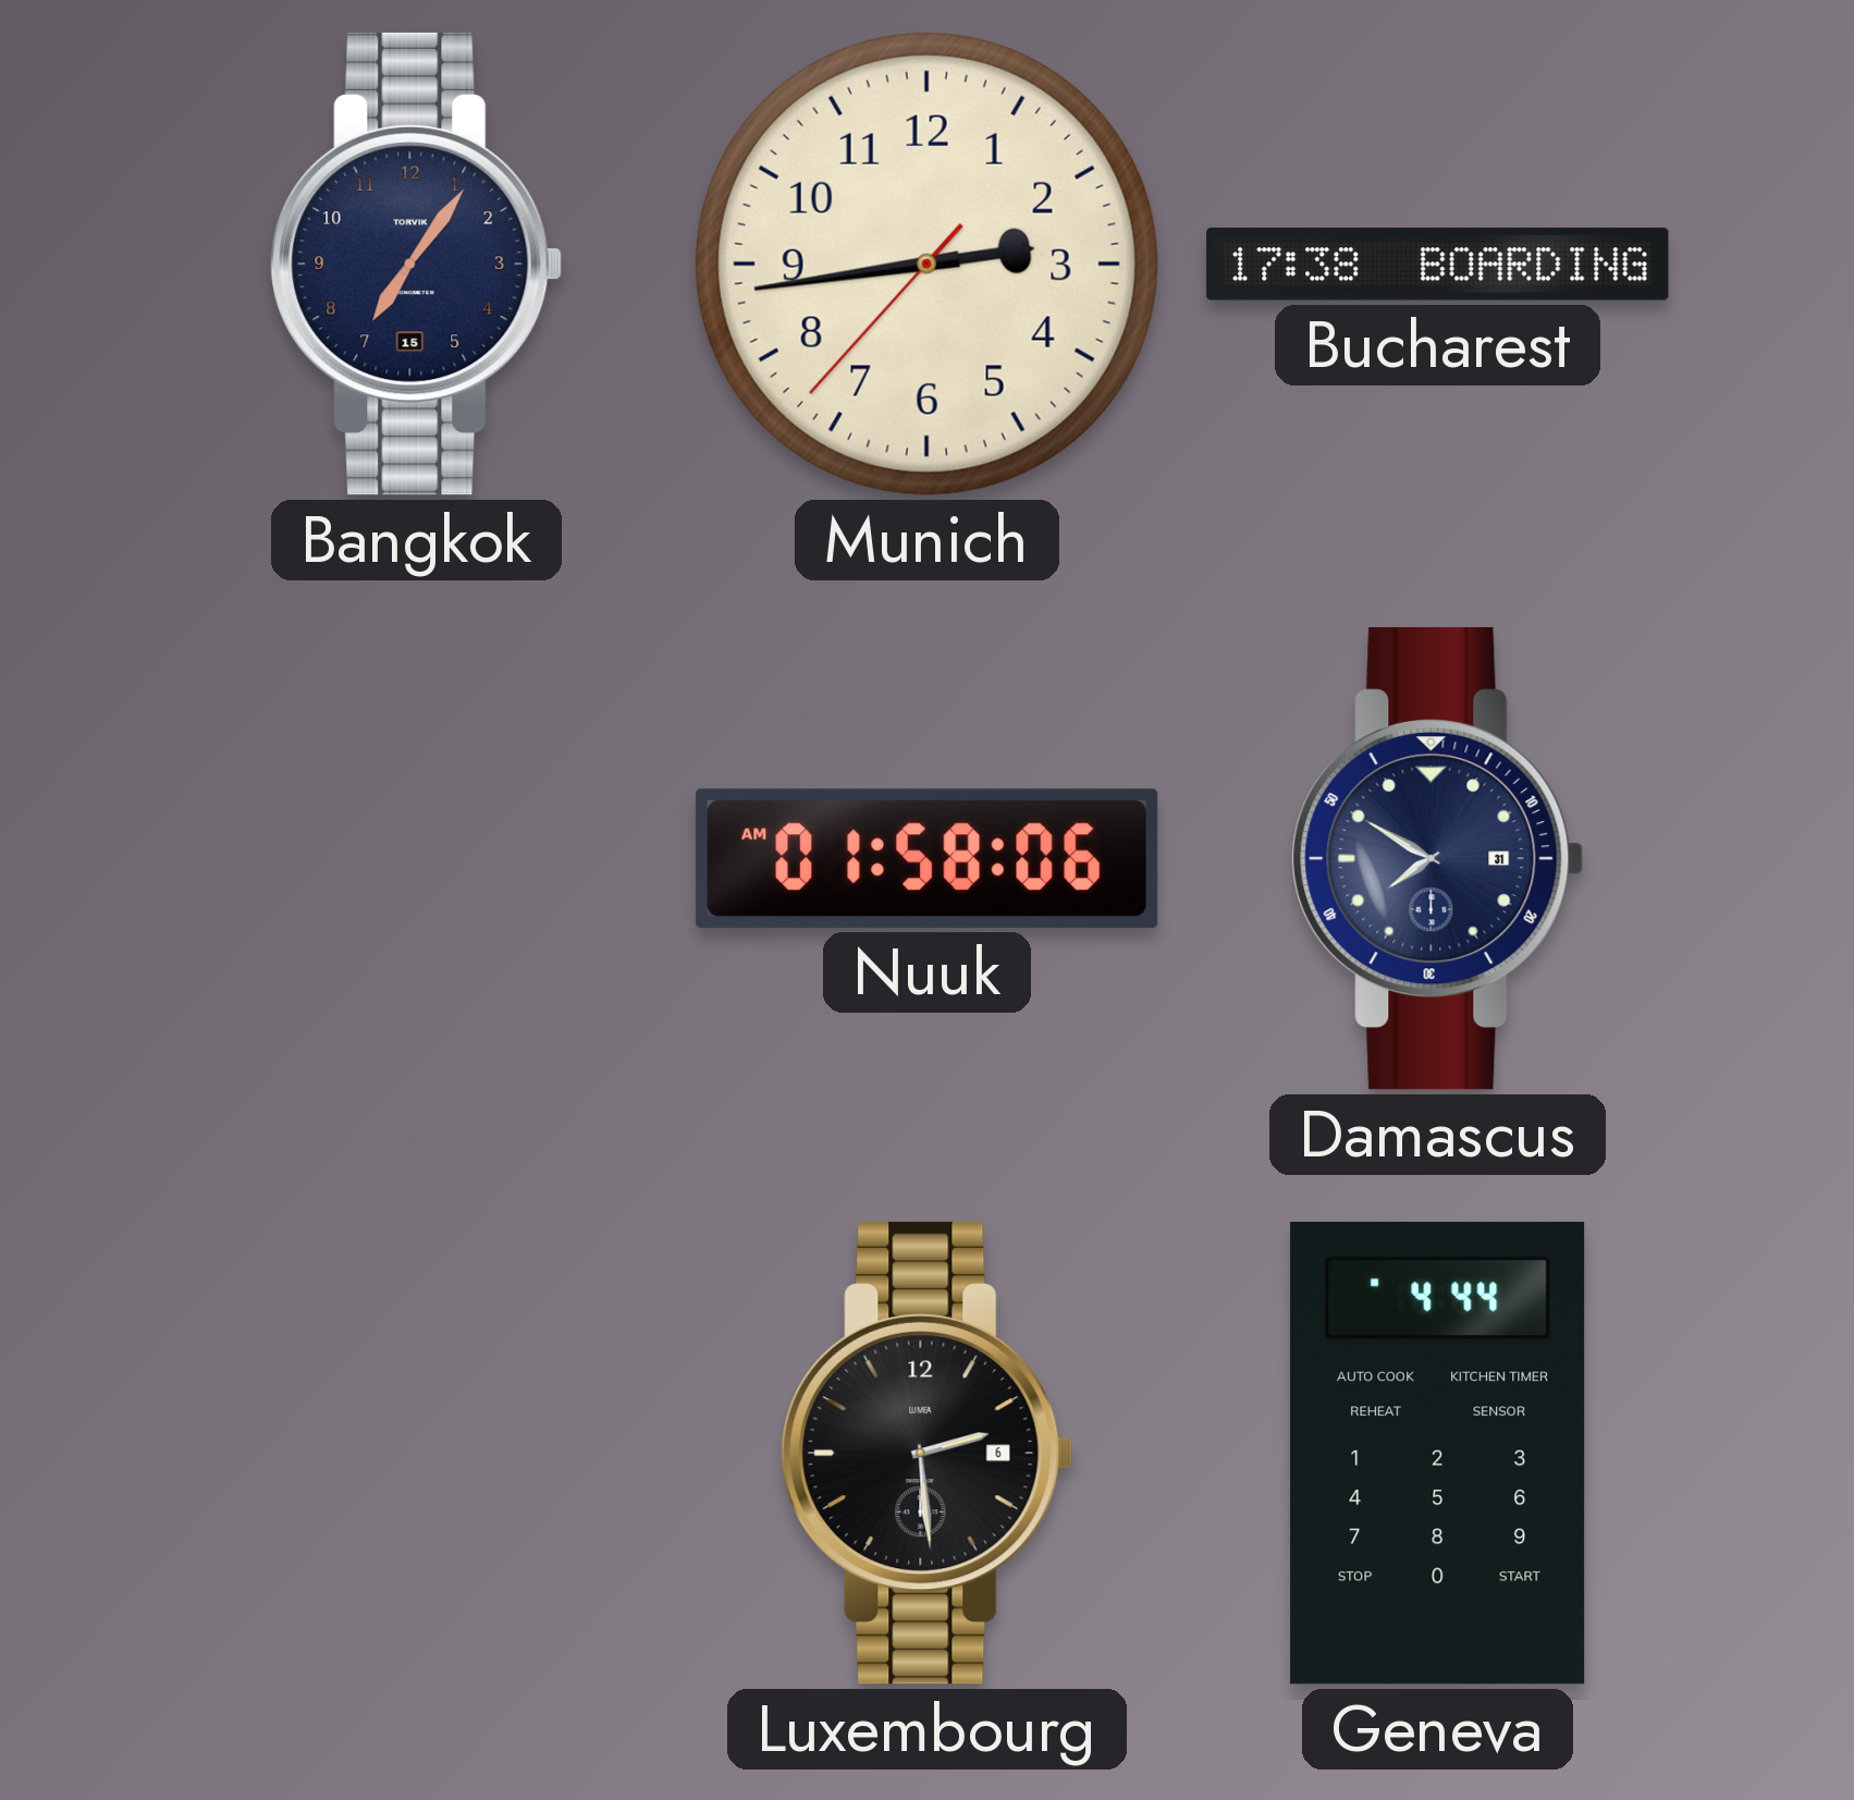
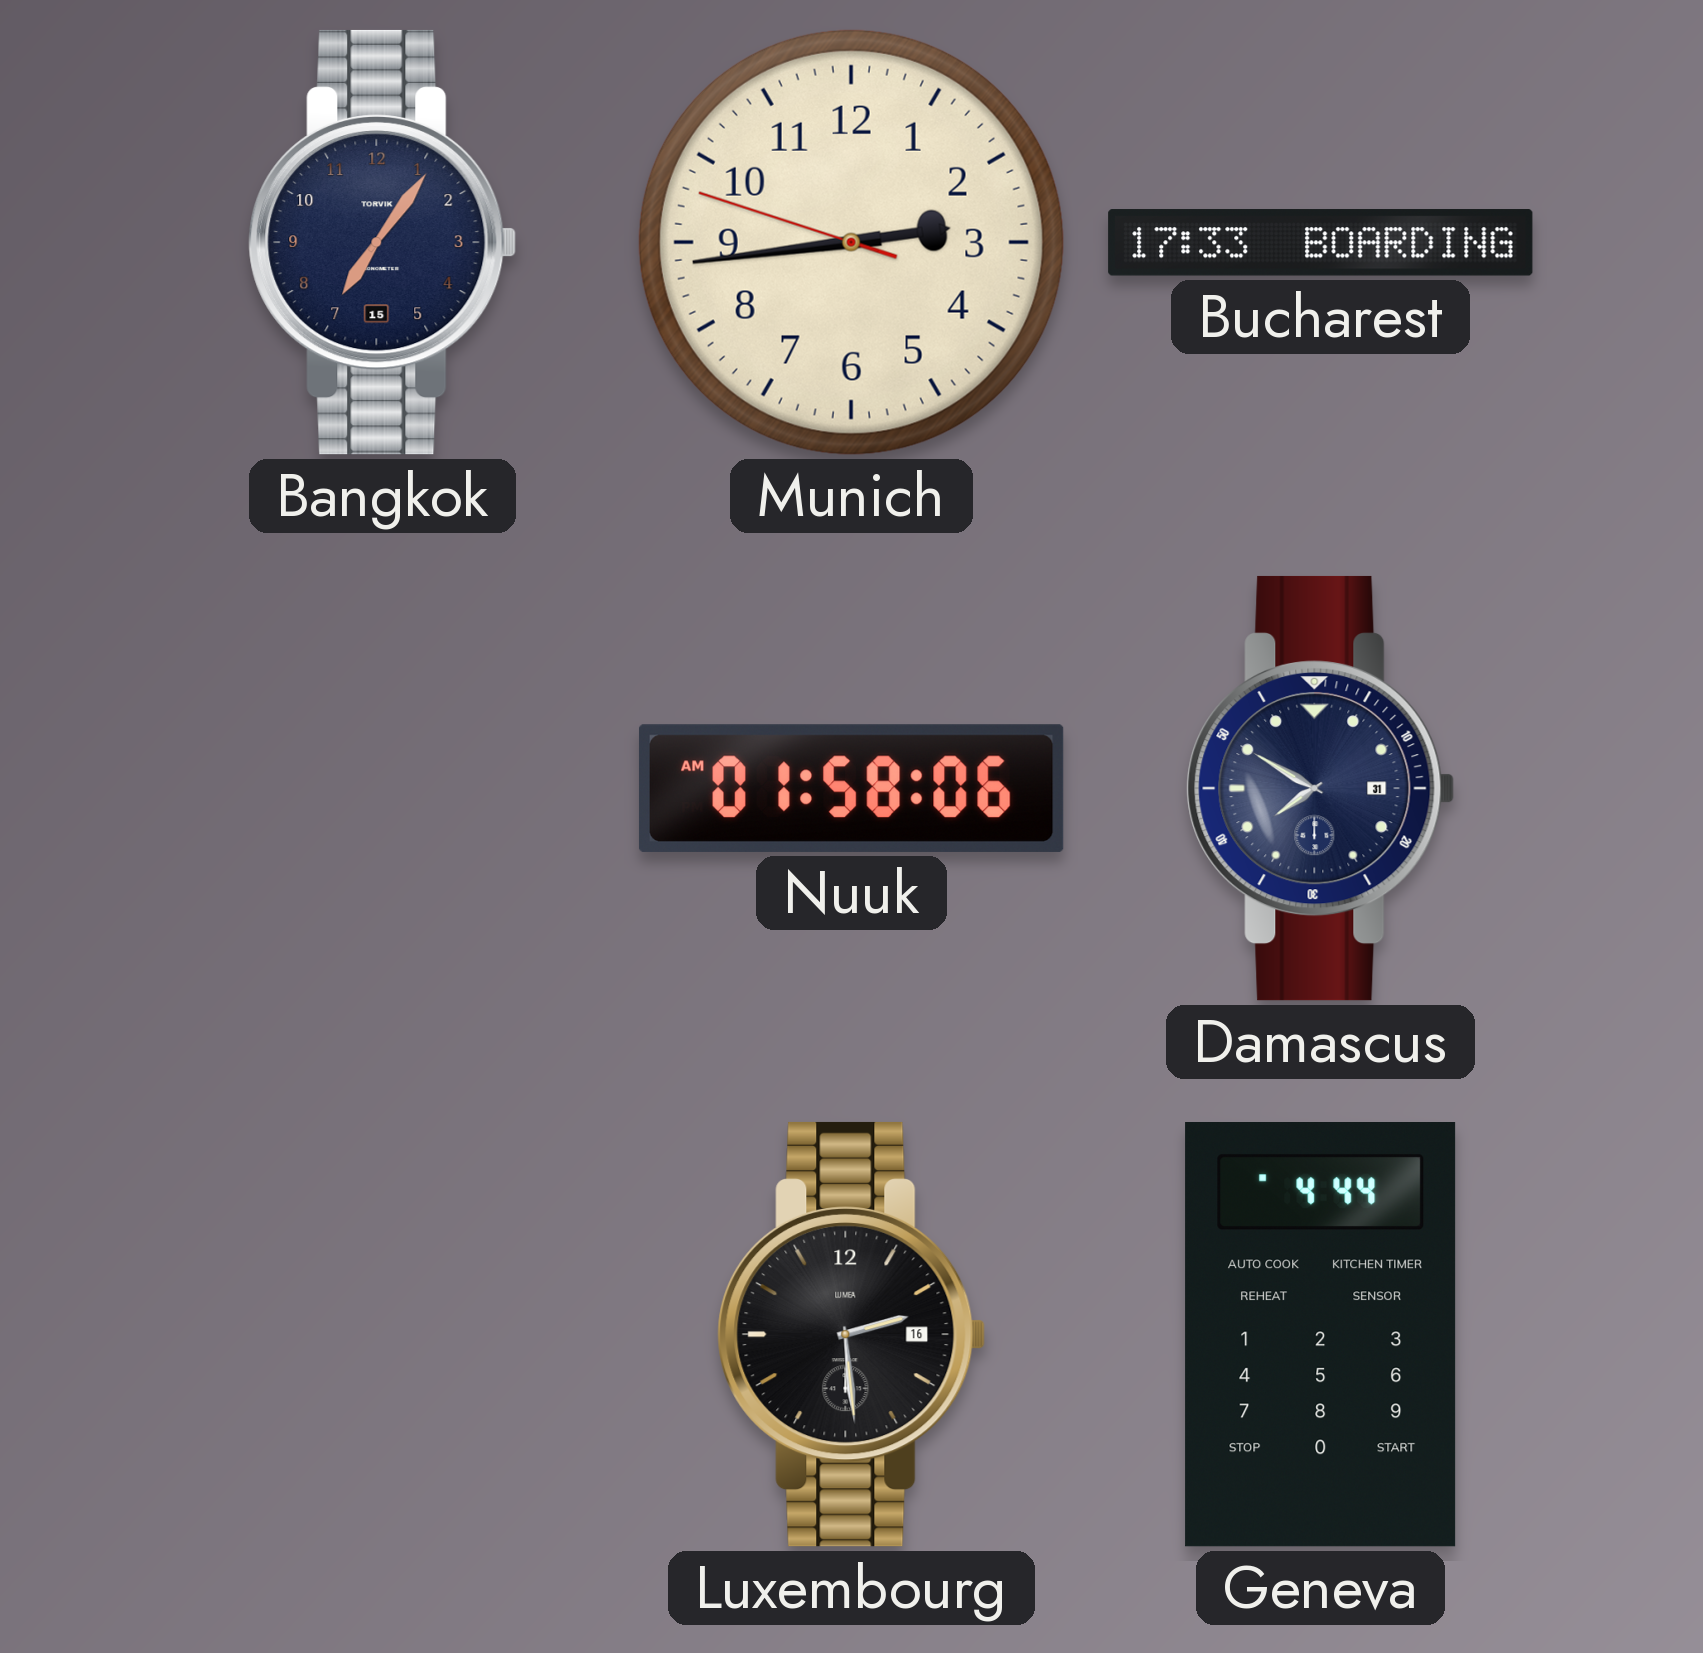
Munich: 2:43:37 -> 2:43:48
Bucharest: 17:38 -> 17:33
Luxembourg date: 6 -> 16
